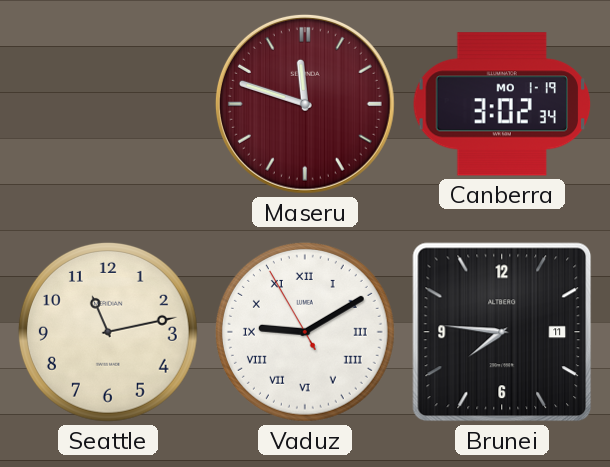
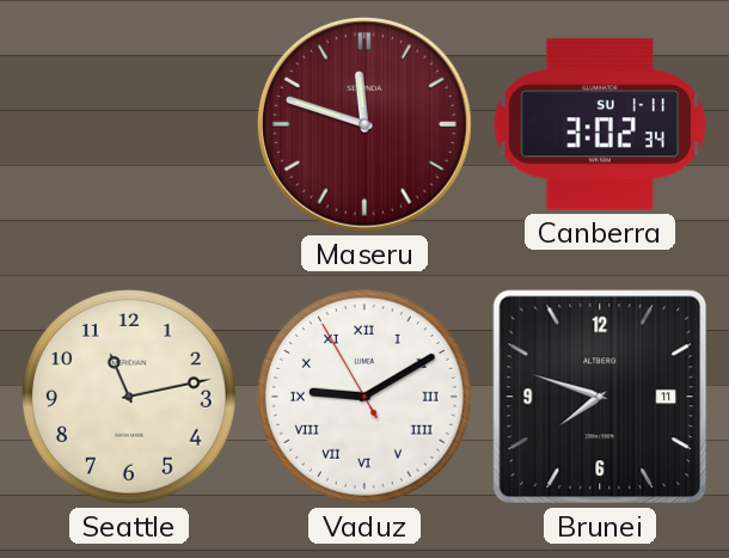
Canberra date: MO 1-19 -> SU 1-11
Brunei: 7:46 -> 7:48
